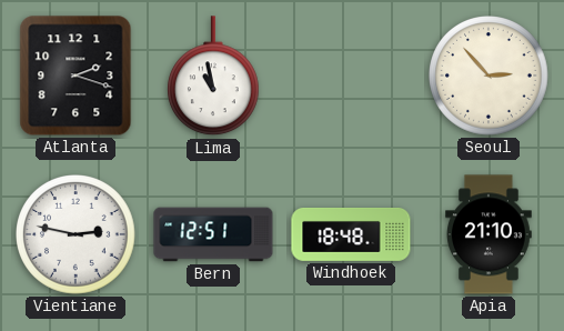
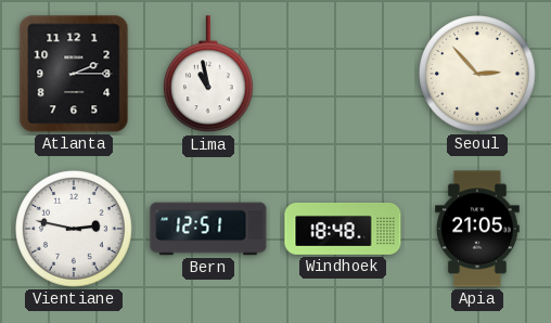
Atlanta: 2:18 -> 2:15
Apia: 21:10 -> 21:05
